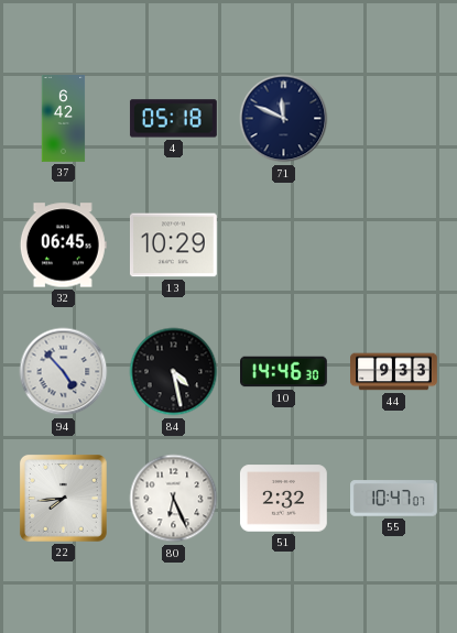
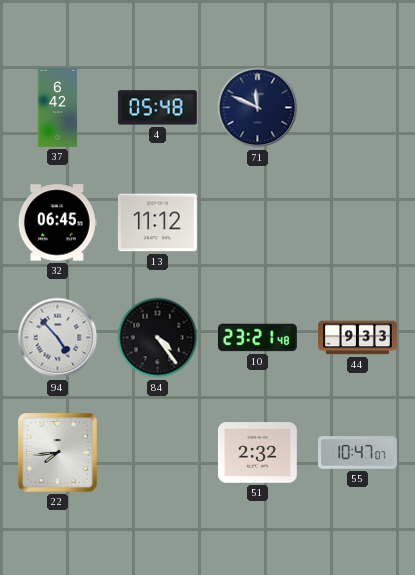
4: 05:18 -> 05:48
13: 10:29 -> 11:12
84: 4:28 -> 4:24
10: 14:46 -> 23:21
80: 6:26 -> none
